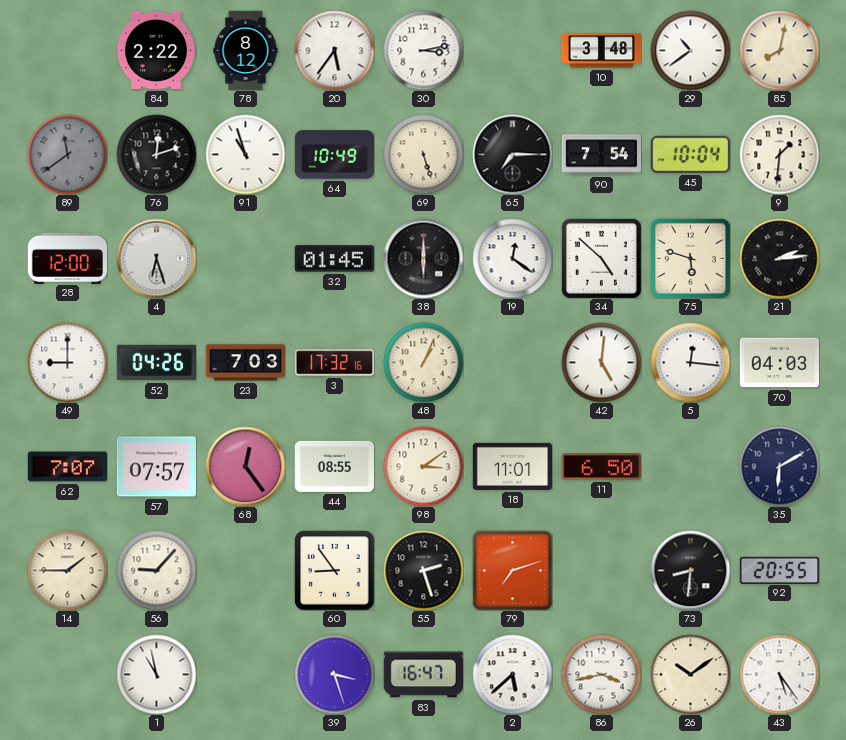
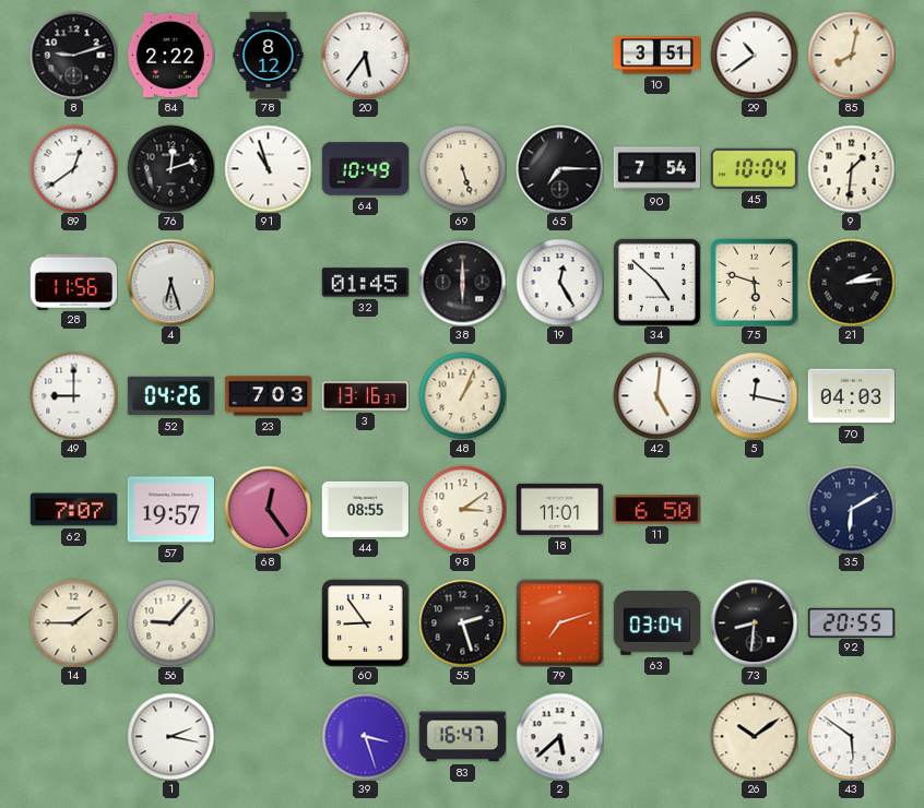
8: none -> 9:12
30: 3:13 -> none
10: 3:48 -> 3:51
89: 11:39 -> 12:39
89 dial: grey -> white
28: 12:00 -> 11:56
19: 12:21 -> 12:25
3: 17:32 -> 13:16
5: 12:16 -> 12:17
57: 07:57 -> 19:57
63: none -> 03:04
1: 10:58 -> 2:17
86: 3:43 -> none
43: 5:24 -> 5:51
